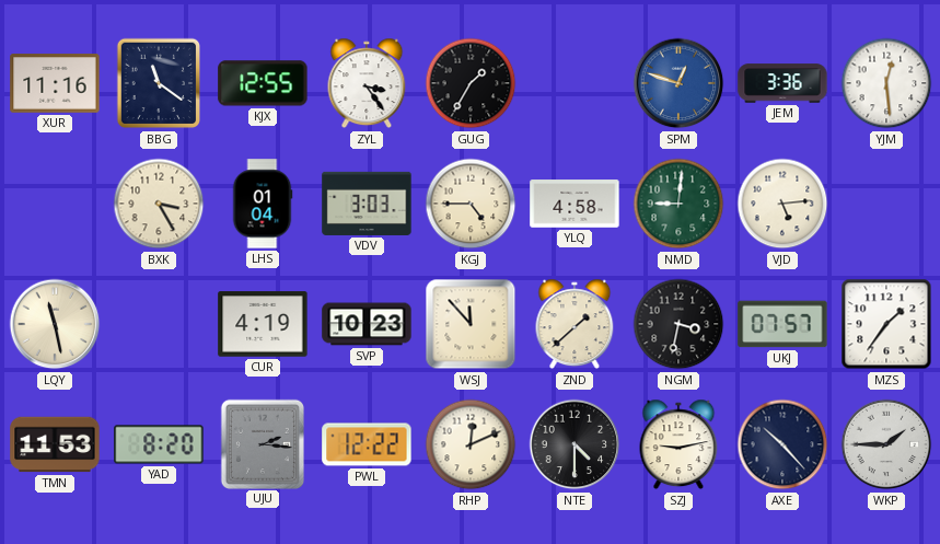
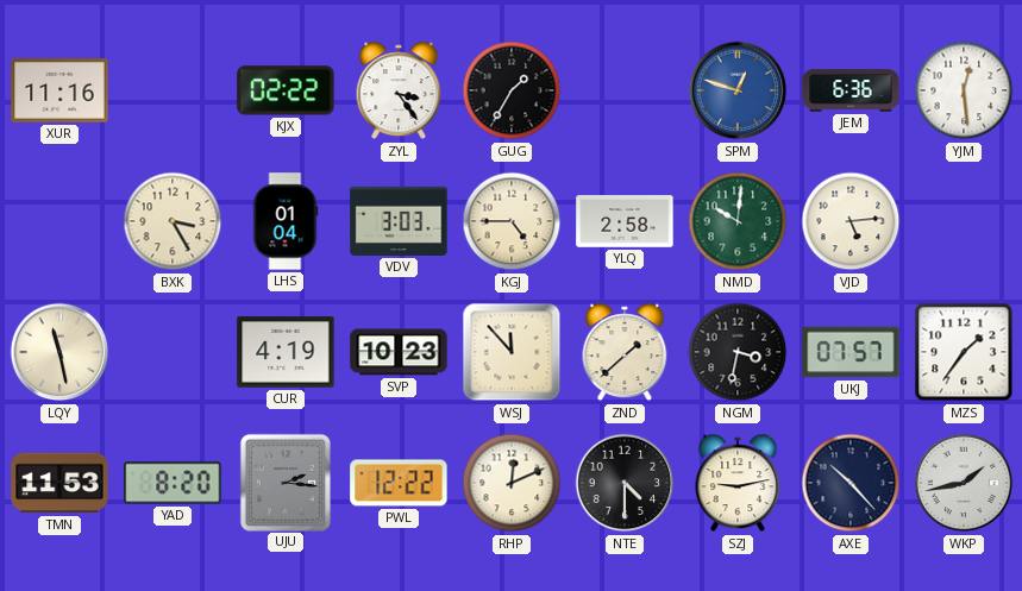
BBG: 11:21 -> none
KJX: 12:55 -> 02:22
JEM: 3:36 -> 6:36
YLQ: 4:58 -> 2:58
NMD: 9:01 -> 10:01
WKP: 1:45 -> 1:43
